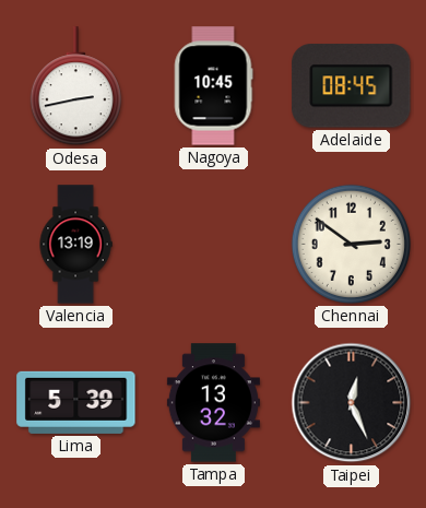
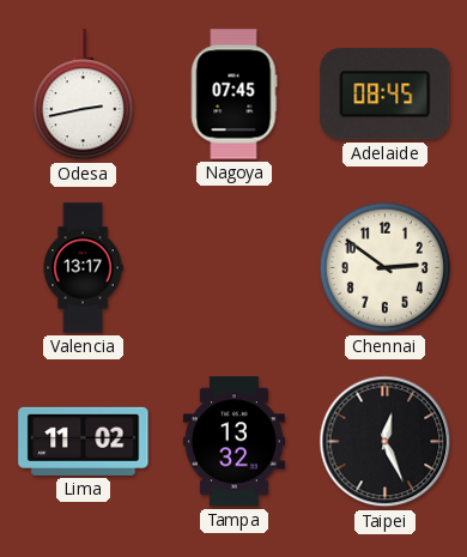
Nagoya: 10:45 -> 07:45
Valencia: 13:19 -> 13:17
Lima: 5:39 -> 11:02
